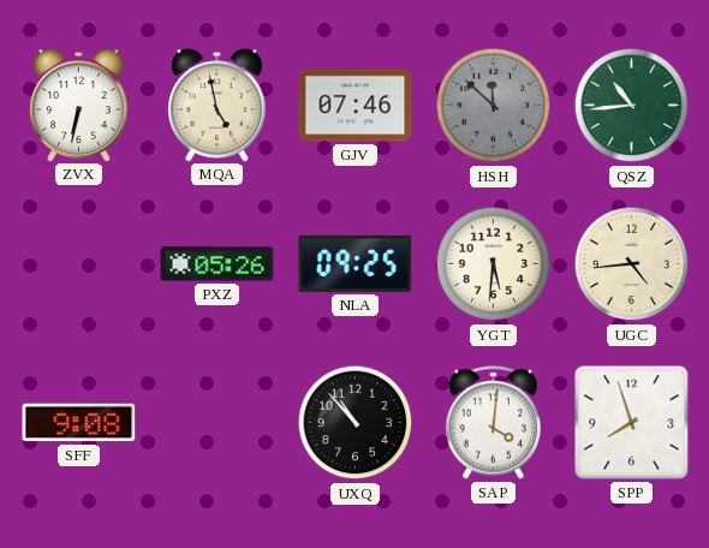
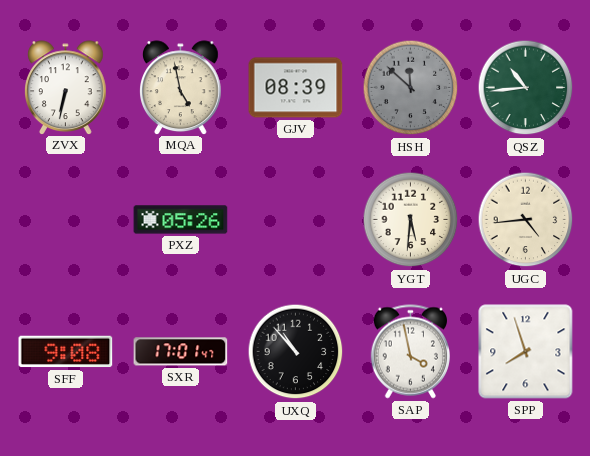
GJV: 07:46 -> 08:39
NLA: 09:25 -> none
SXR: none -> 17:01
SAP: 4:01 -> 3:58
